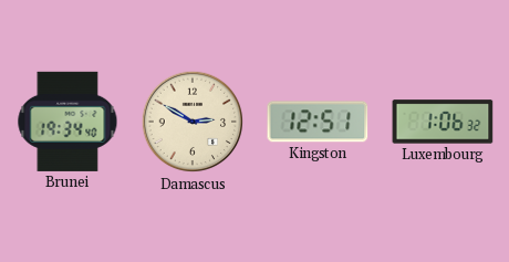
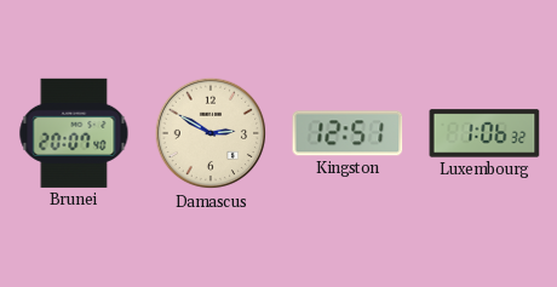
Brunei: 19:34 -> 20:07
